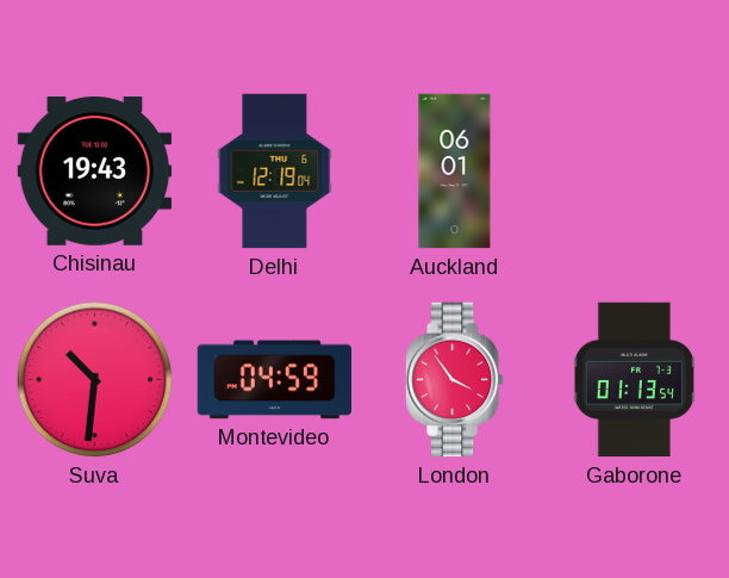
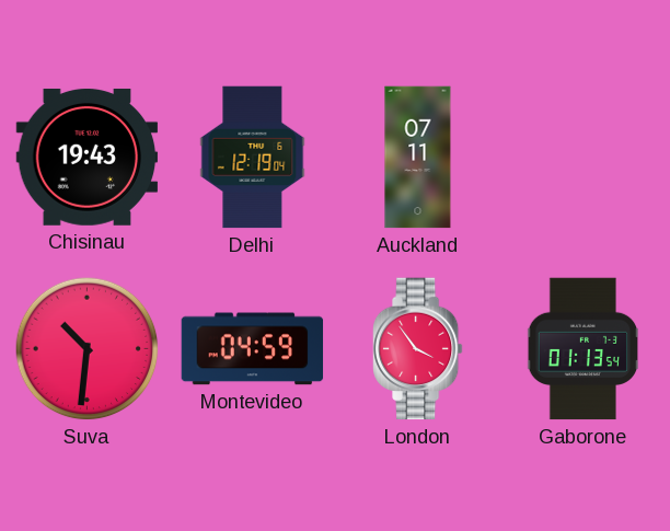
Auckland: 06:01 -> 07:11
